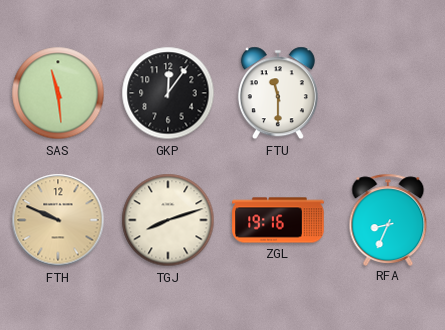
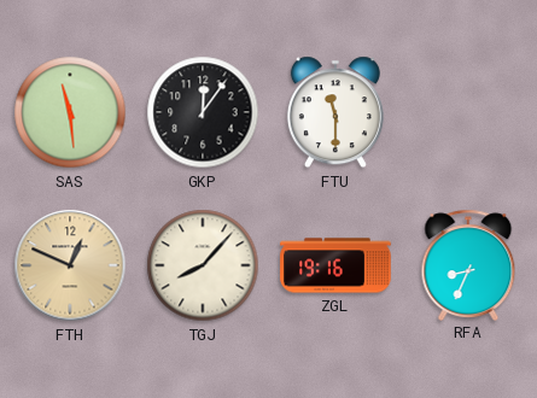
FTH: 9:49 -> 12:49
TGJ: 8:12 -> 8:07
